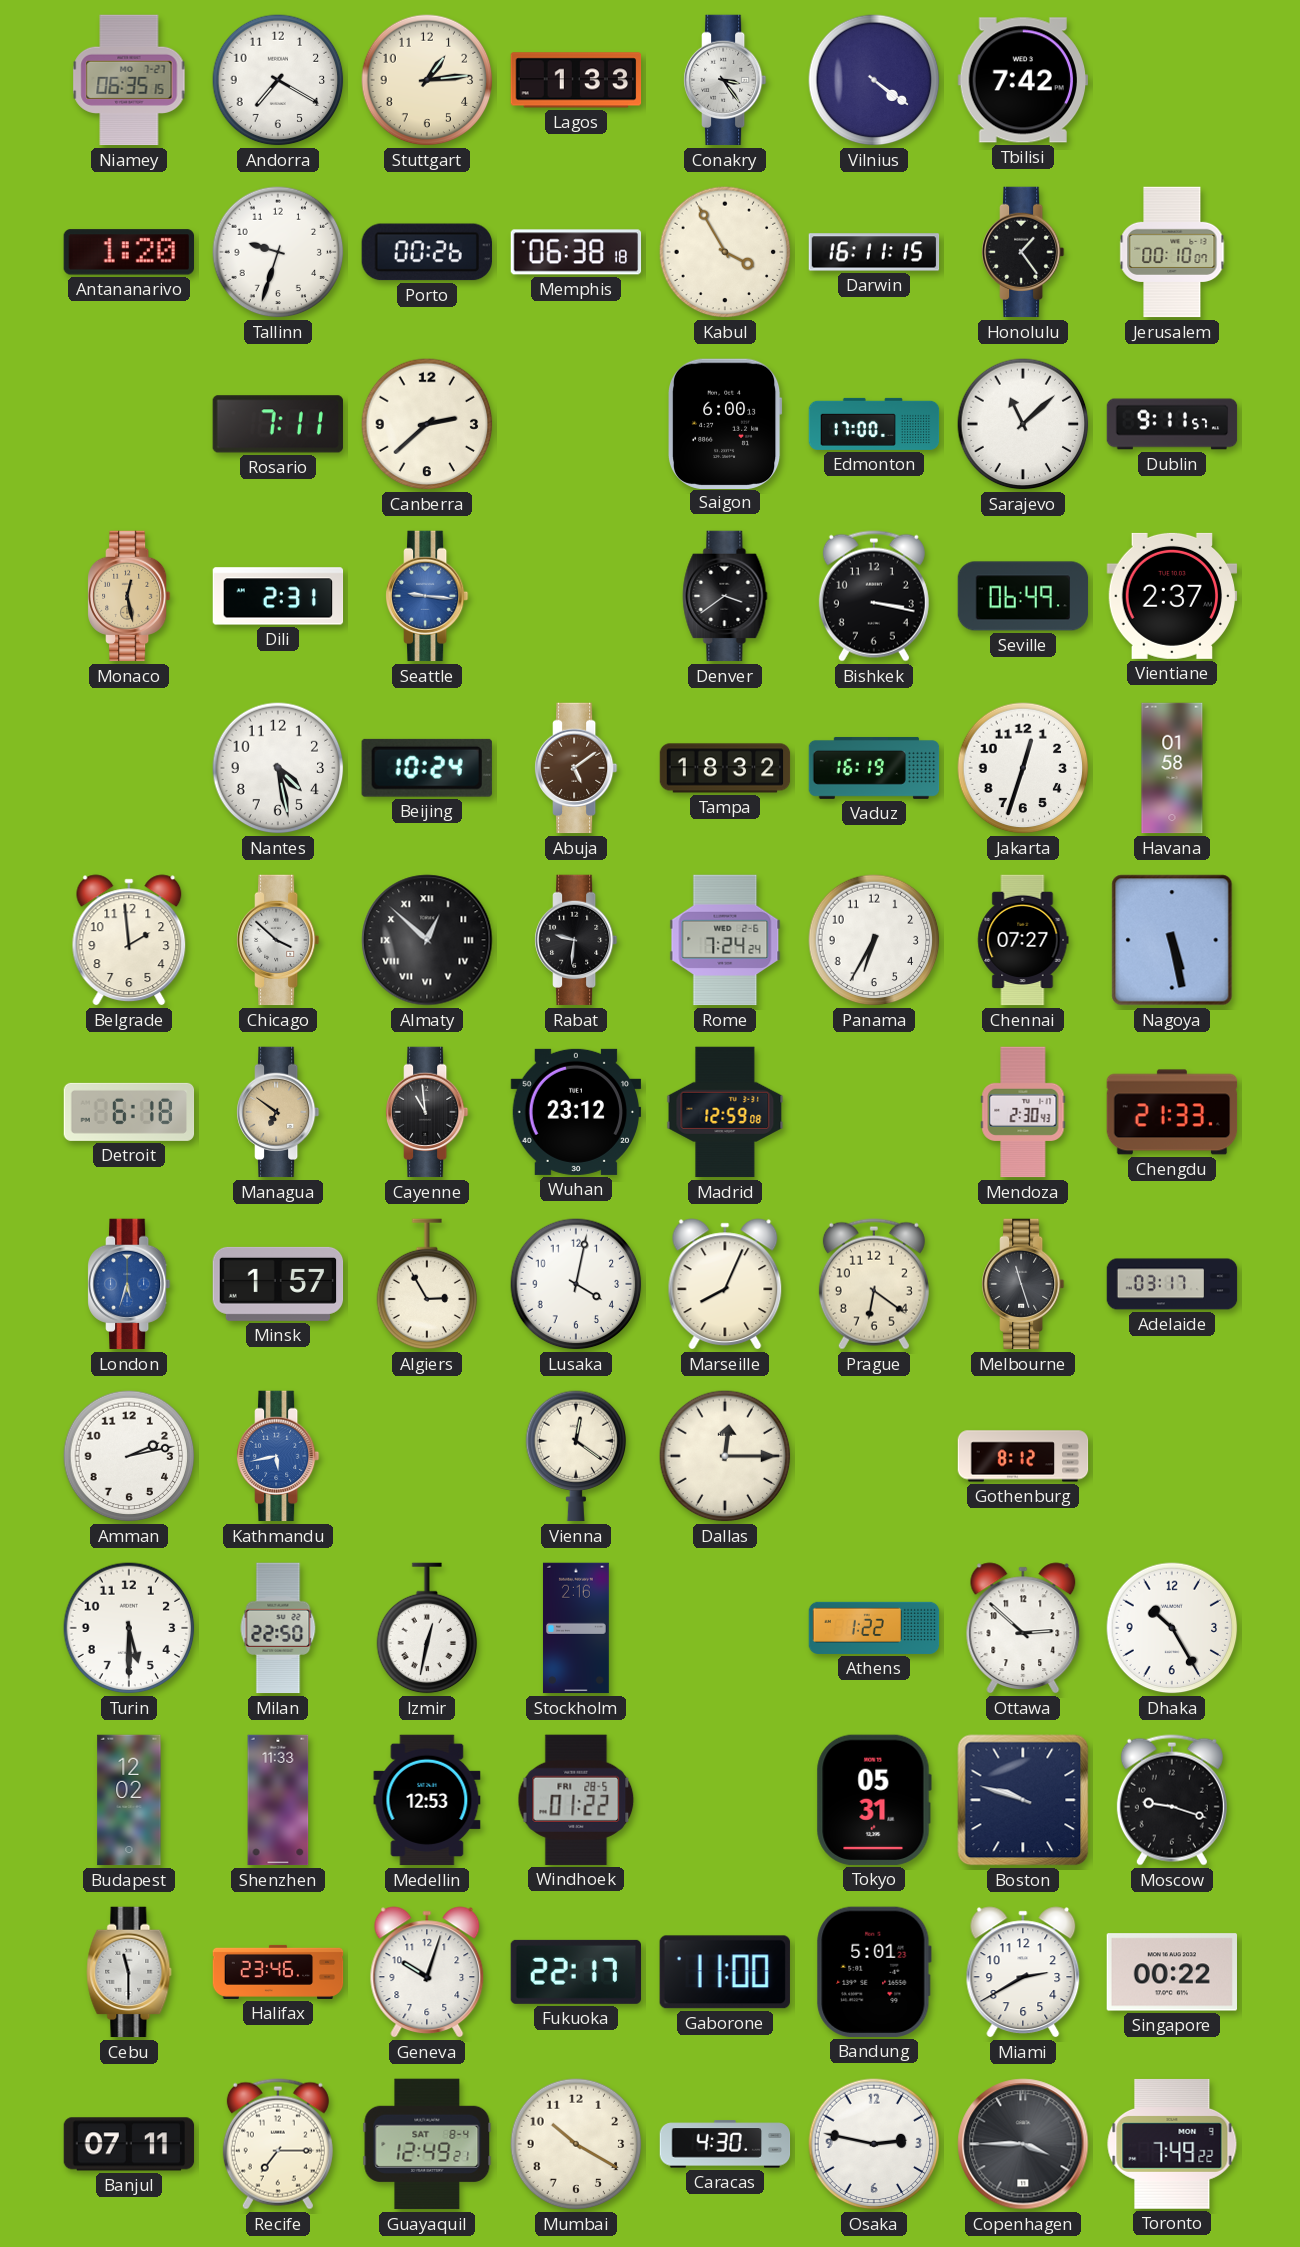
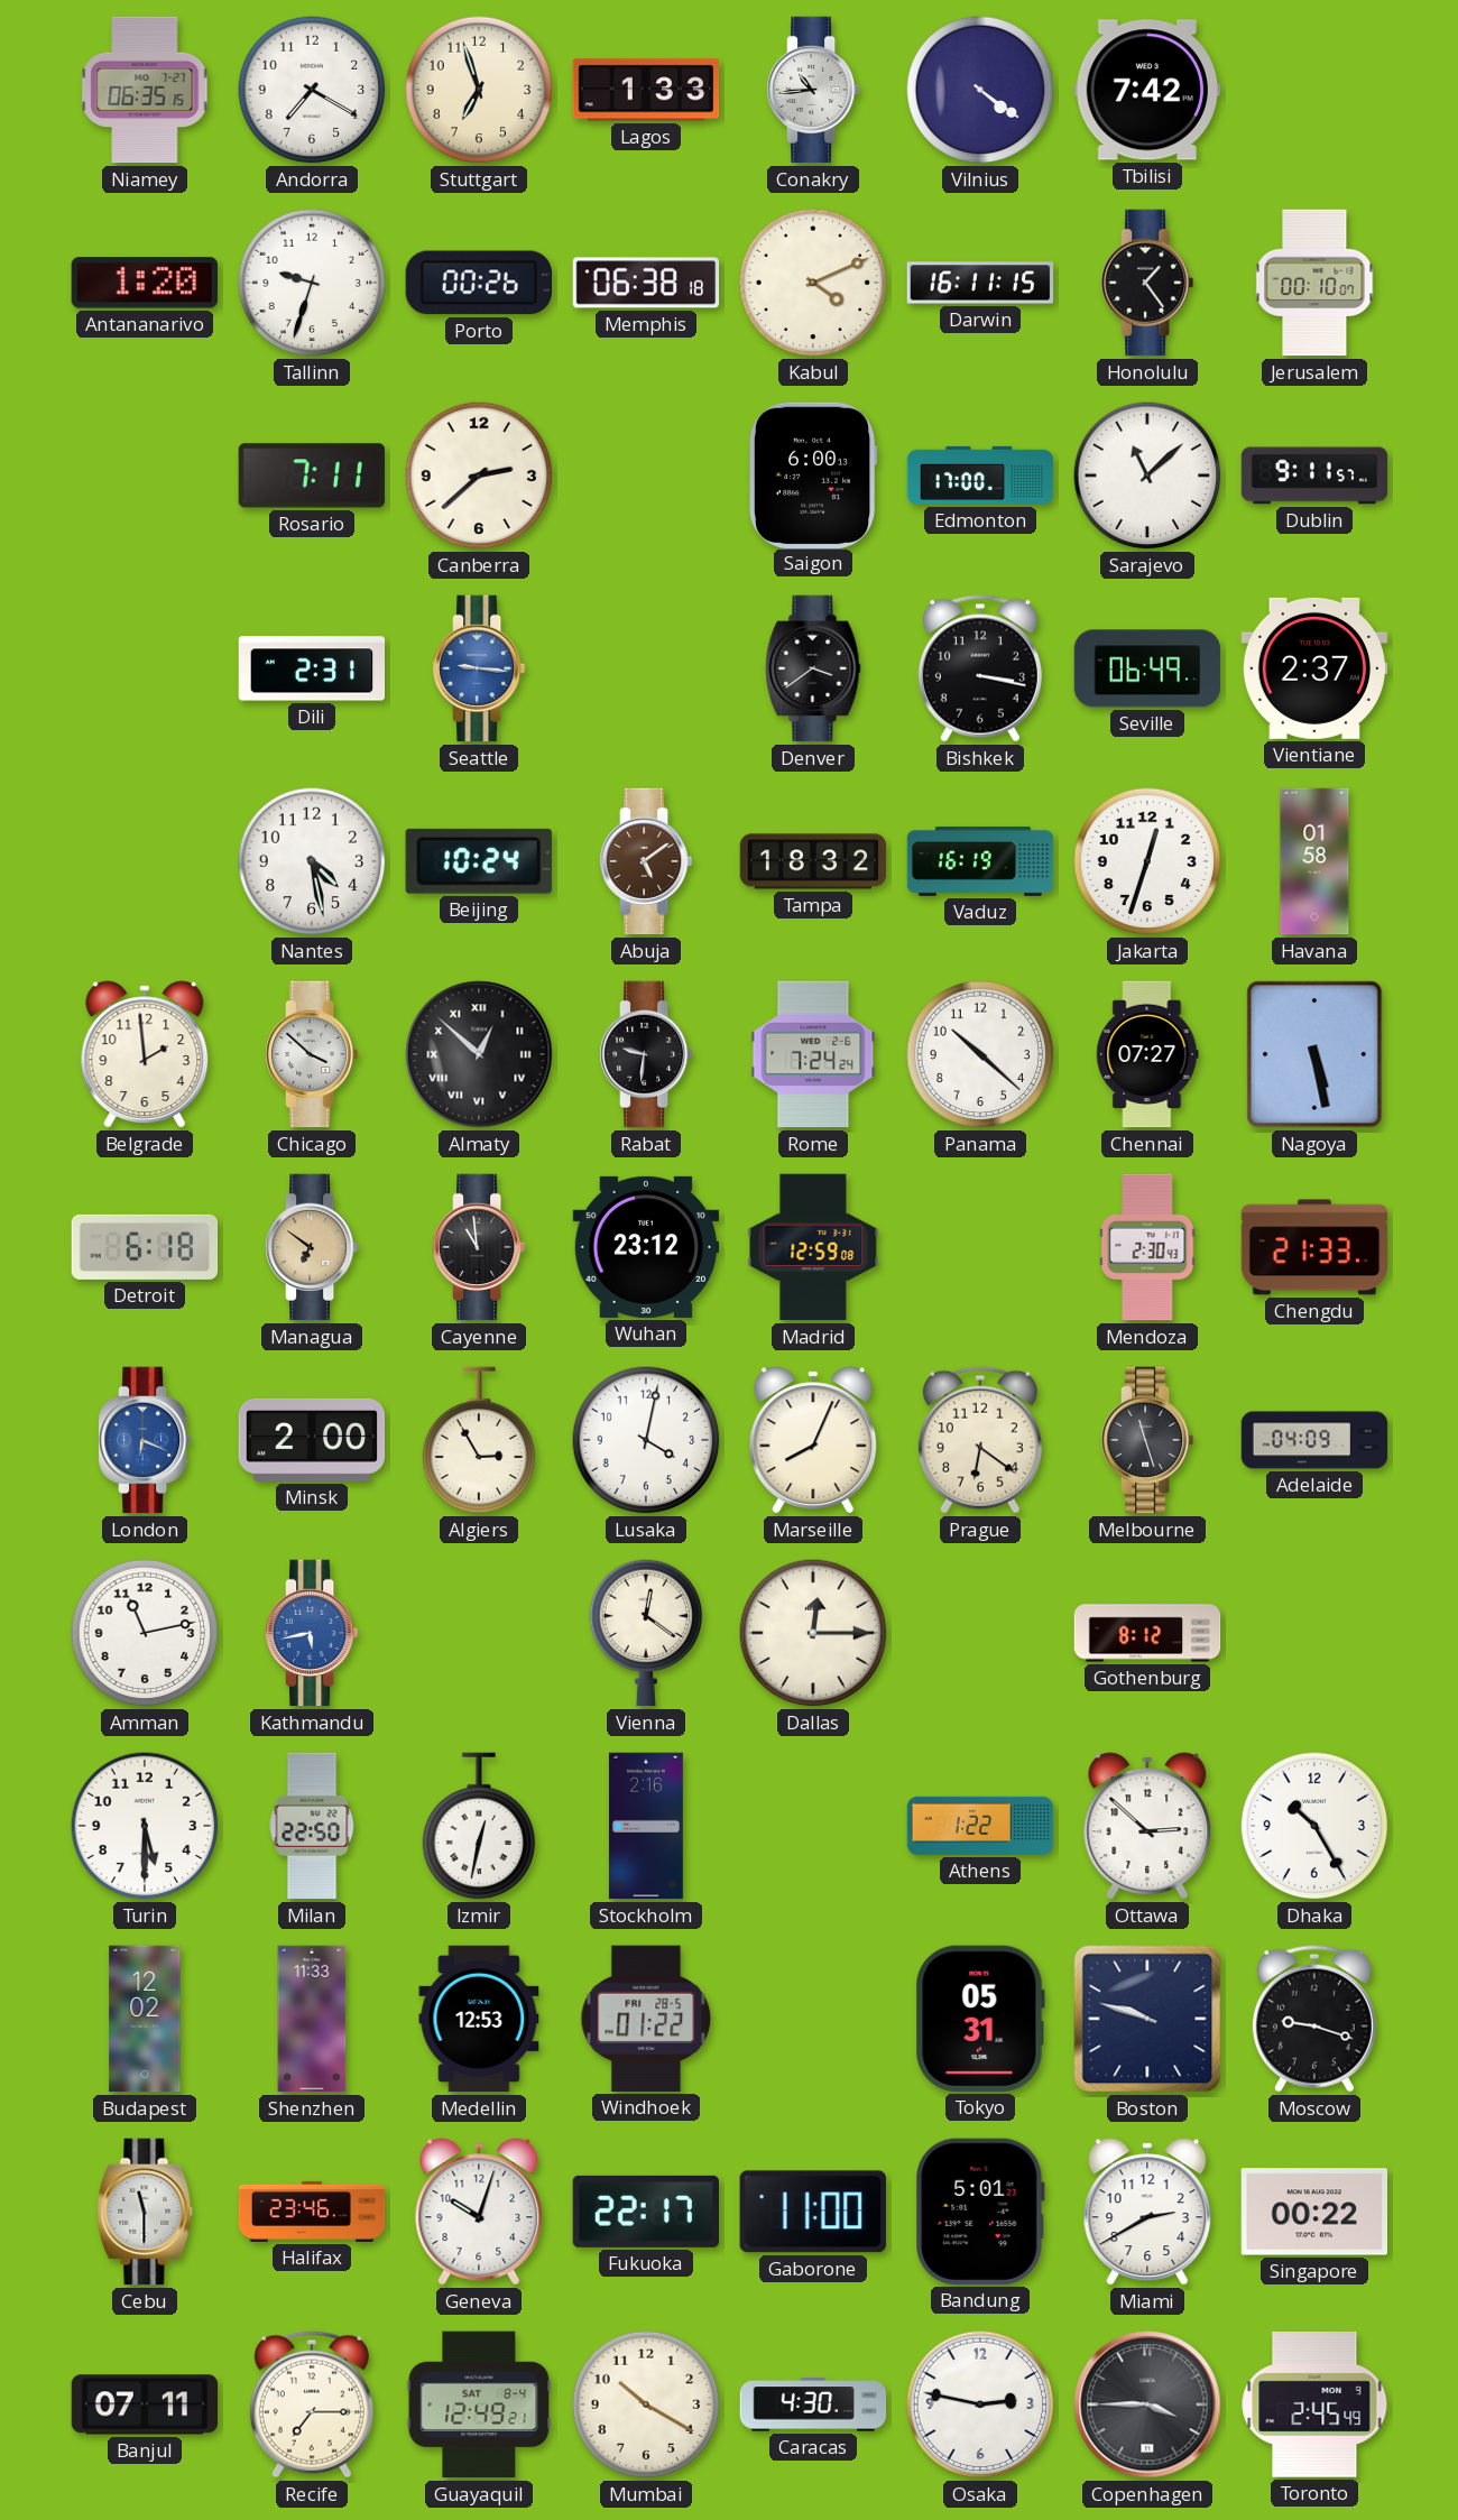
Stuttgart: 1:14 -> 6:57
Conakry: 3:24 -> 10:44
Kabul: 3:55 -> 4:11
Monaco: 12:28 -> none
Panama: 6:35 -> 10:22
London: 5:33 -> 6:19
Minsk: 1:57 -> 2:00
Adelaide: 03:17 -> 04:09
Amman: 2:13 -> 11:13
Toronto: 7:49 -> 2:45
